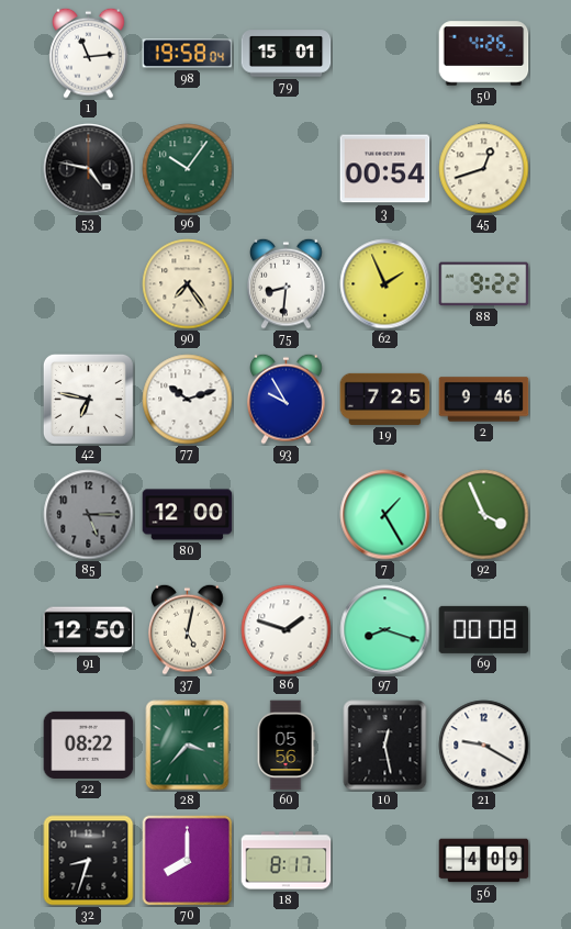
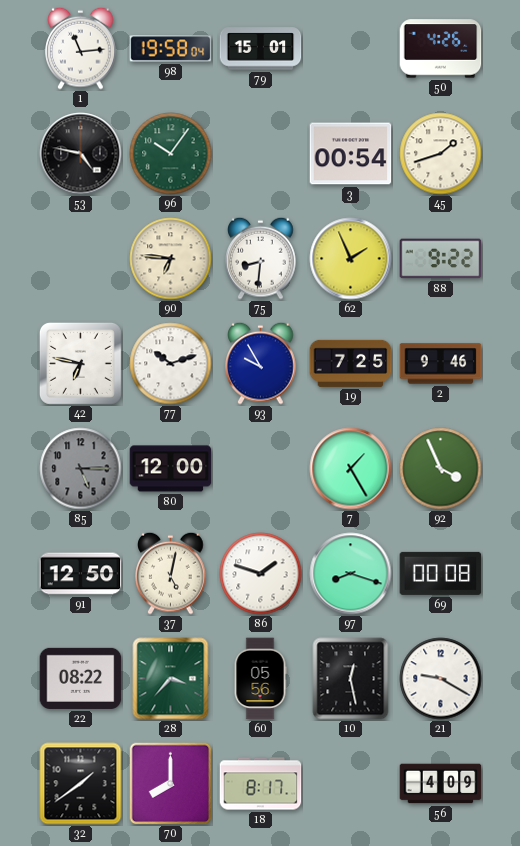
45: 12:42 -> 1:42
90: 7:24 -> 6:46
32: 8:33 -> 1:39
